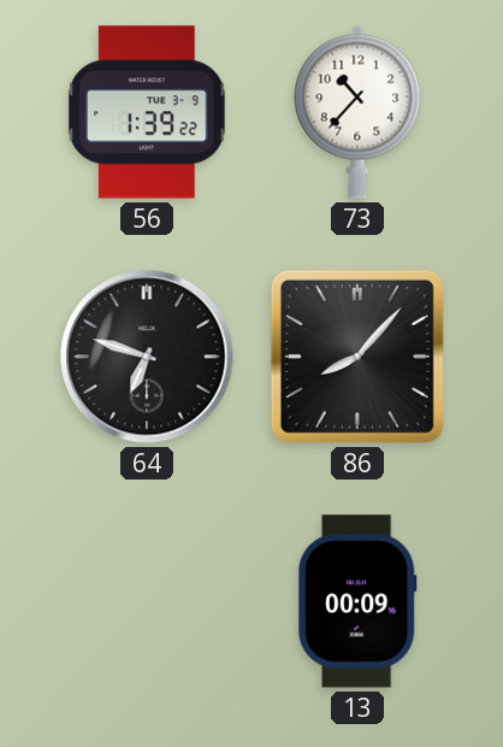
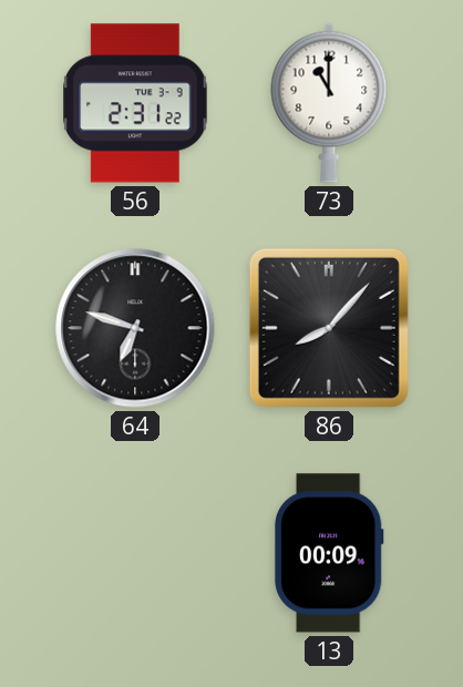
56: 1:39 -> 2:31
73: 10:37 -> 11:00
